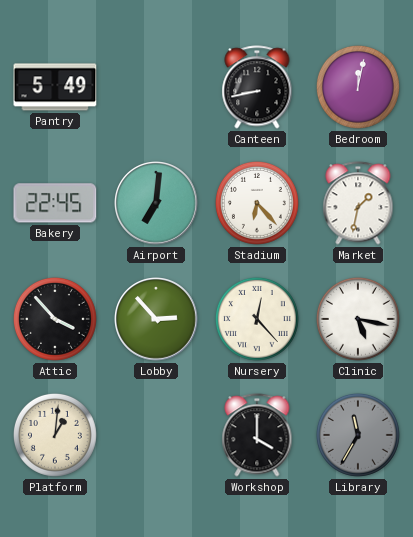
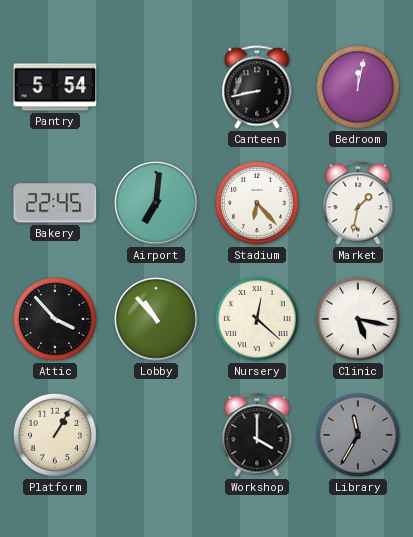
Pantry: 5:49 -> 5:54
Lobby: 2:53 -> 10:53
Nursery: 12:23 -> 12:22
Platform: 1:01 -> 1:05
